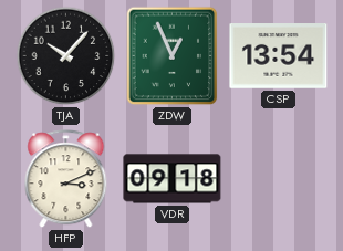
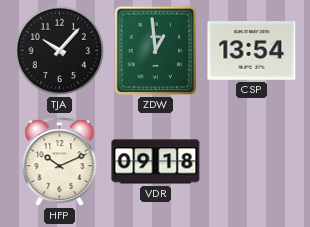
ZDW: 12:56 -> 12:59
HFP: 3:11 -> 10:11
